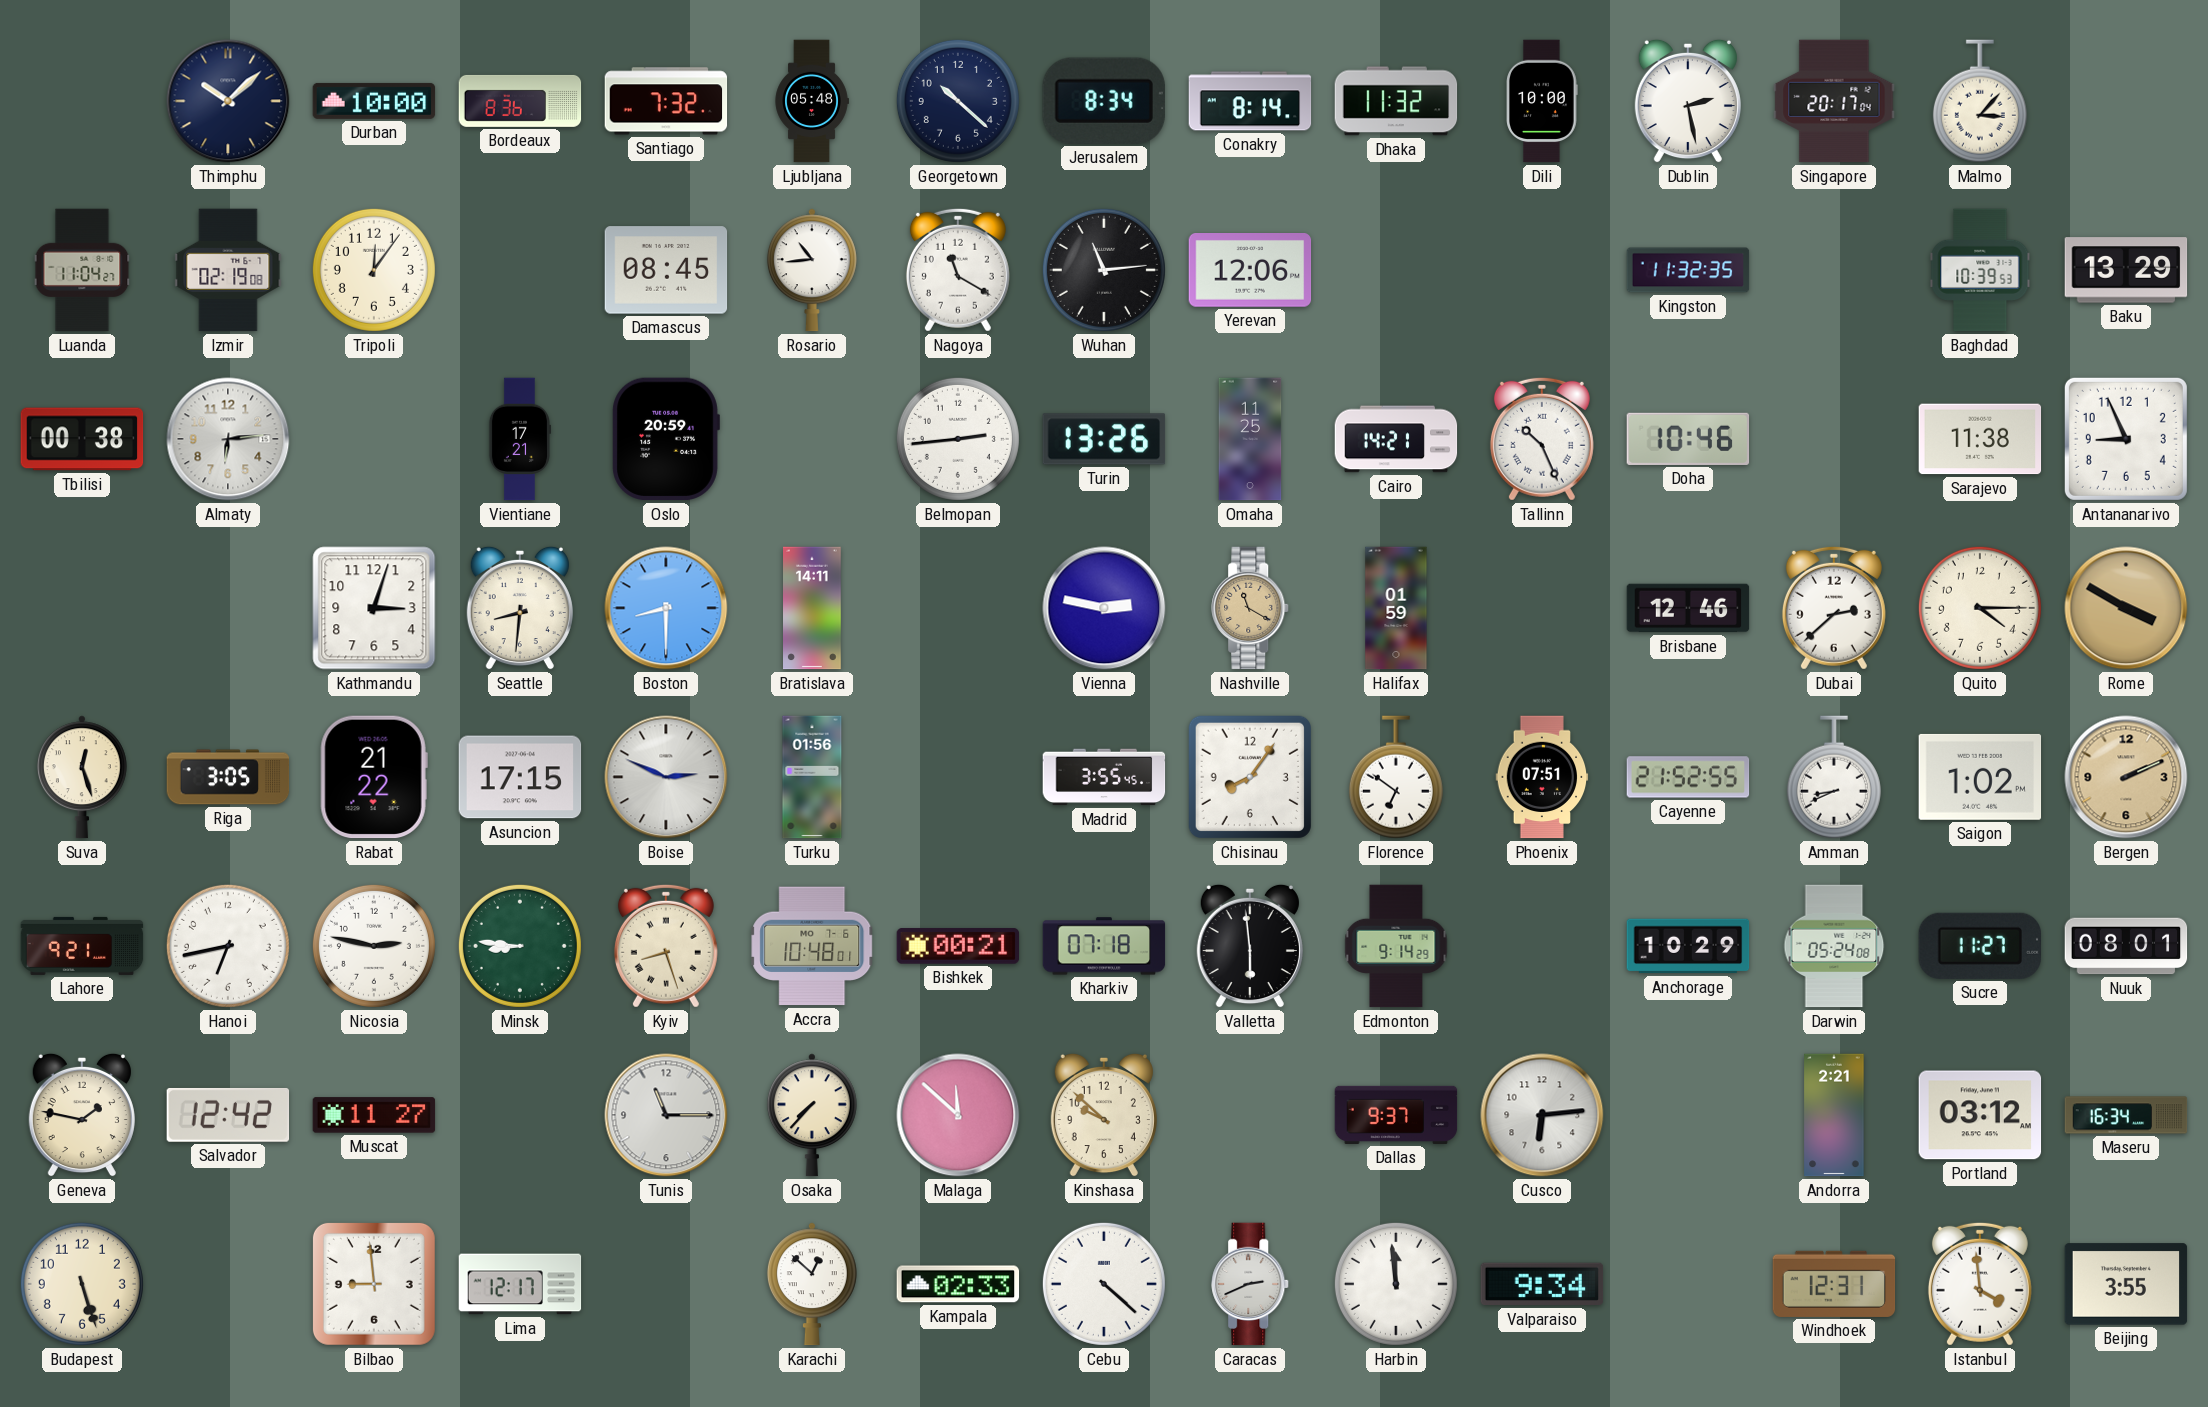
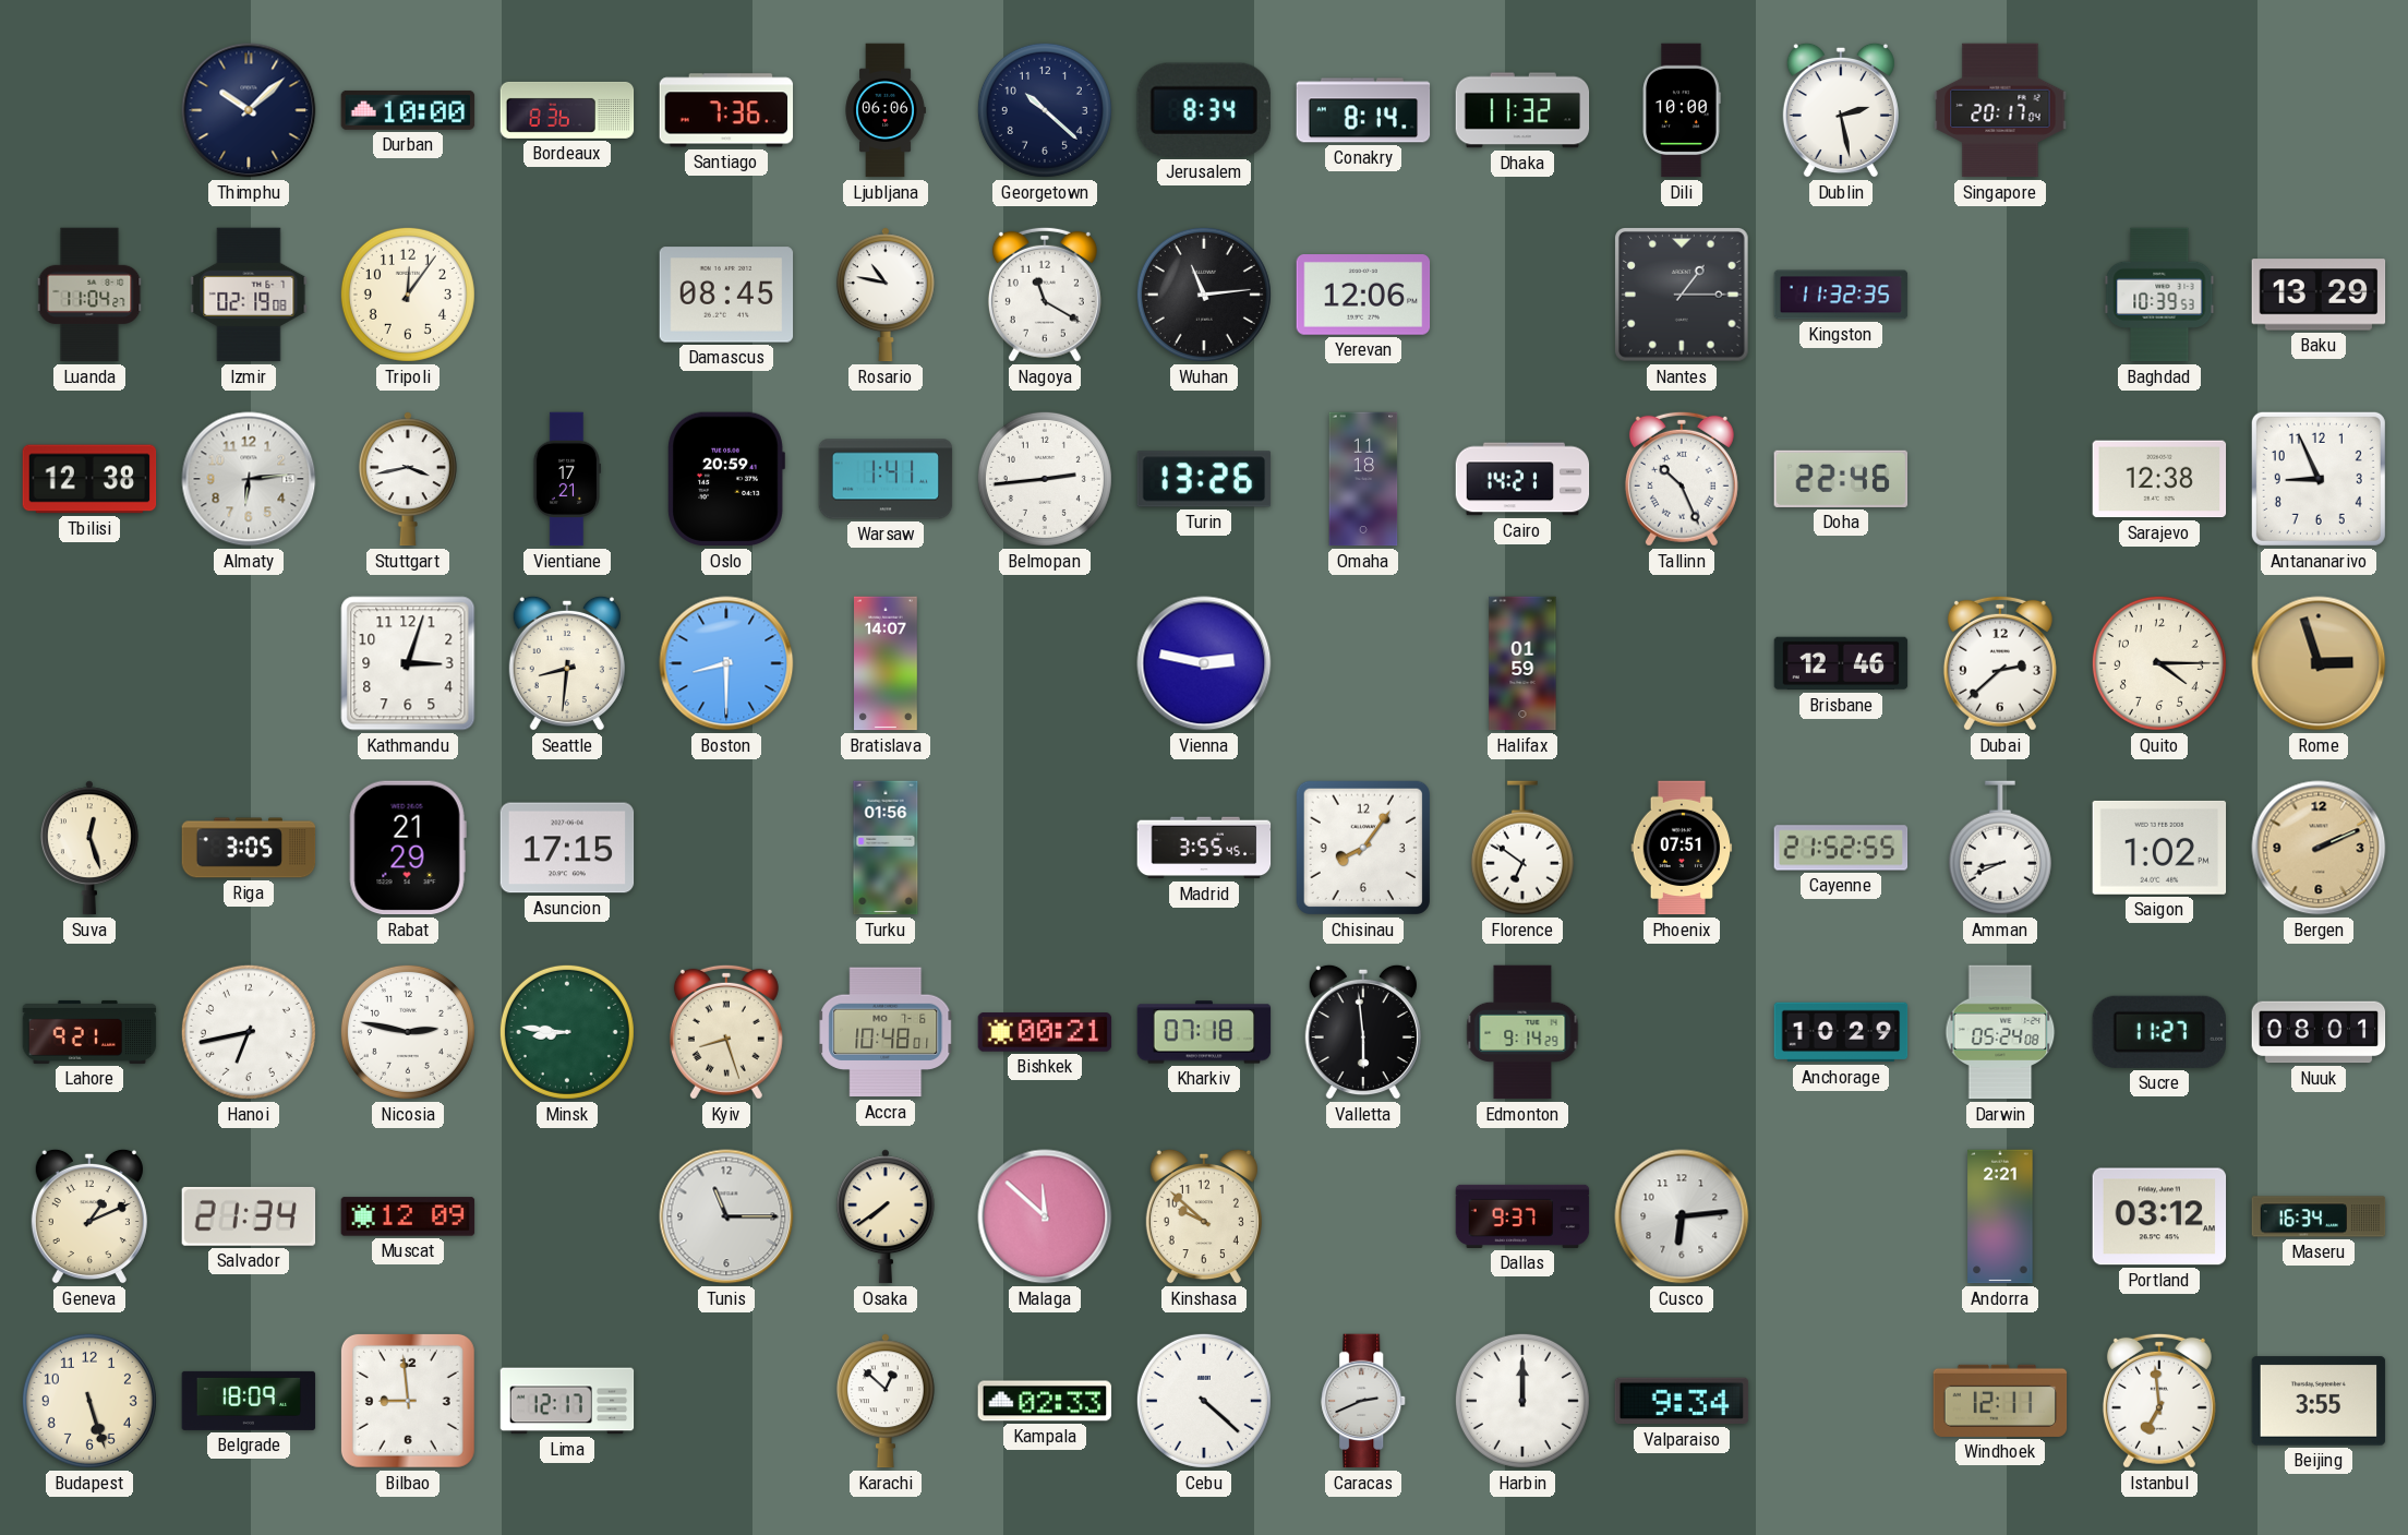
Santiago: 7:32 -> 7:36
Ljubljana: 05:48 -> 06:06
Malmo: 3:07 -> none
Rosario: 10:44 -> 10:47
Nantes: none -> 1:15
Tbilisi: 00:38 -> 12:38
Stuttgart: none -> 3:43
Warsaw: none -> 1:41
Omaha: 11:25 -> 11:18
Doha: 10:46 -> 22:46
Sarajevo: 11:38 -> 12:38
Bratislava: 14:11 -> 14:07
Nashville: 11:20 -> none
Rome: 3:50 -> 2:57
Rabat: 21:22 -> 21:29
Boise: 2:49 -> none
Geneva: 1:47 -> 1:11
Salvador: 12:42 -> 21:34
Muscat: 11:27 -> 12:09
Osaka: 7:37 -> 7:39
Belgrade: none -> 18:09
Harbin: 11:59 -> 12:00
Windhoek: 12:31 -> 12:11
Istanbul: 3:59 -> 6:59
